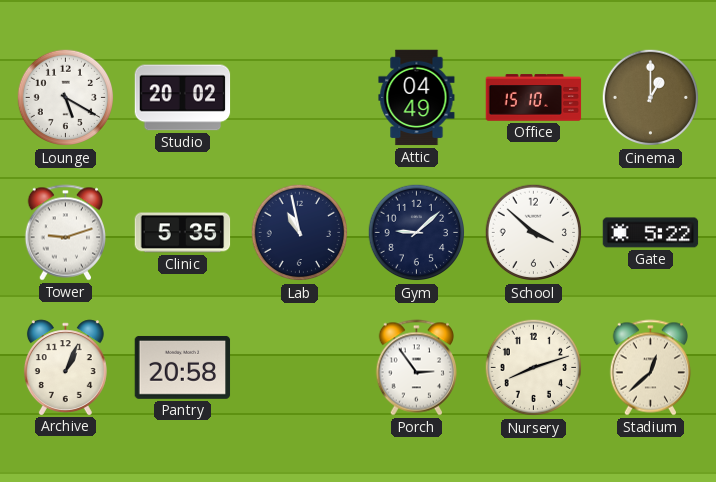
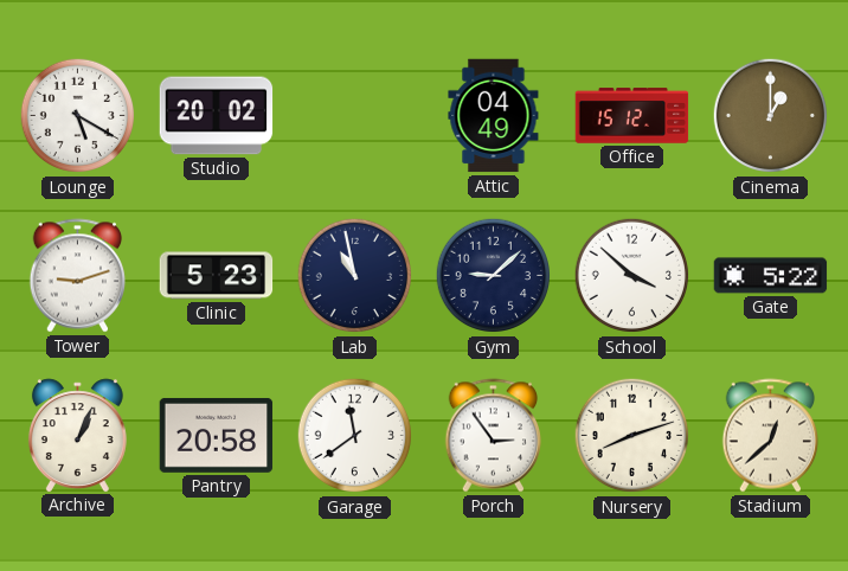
Office: 15:10 -> 15:12
Clinic: 5:35 -> 5:23
Garage: none -> 11:39
